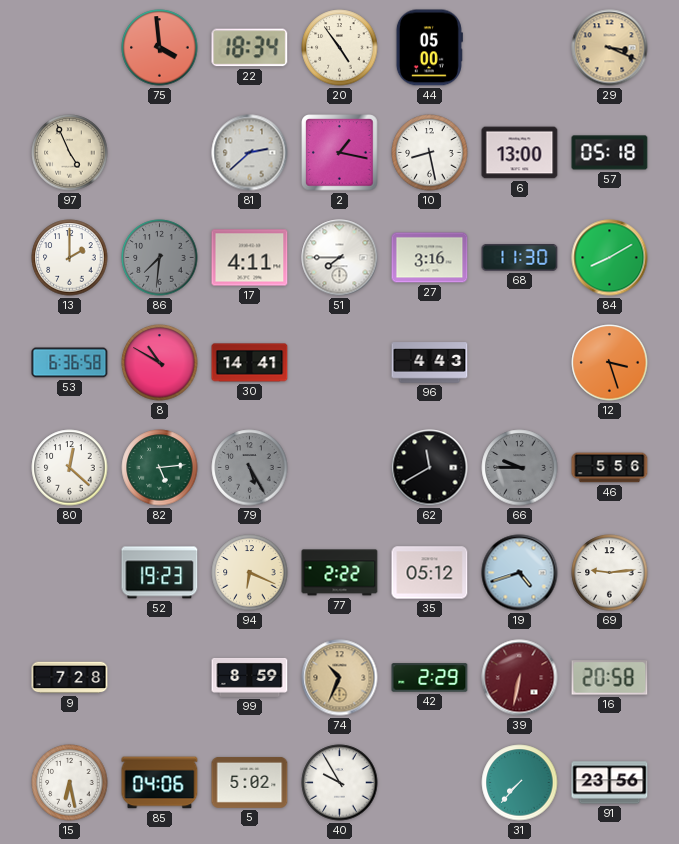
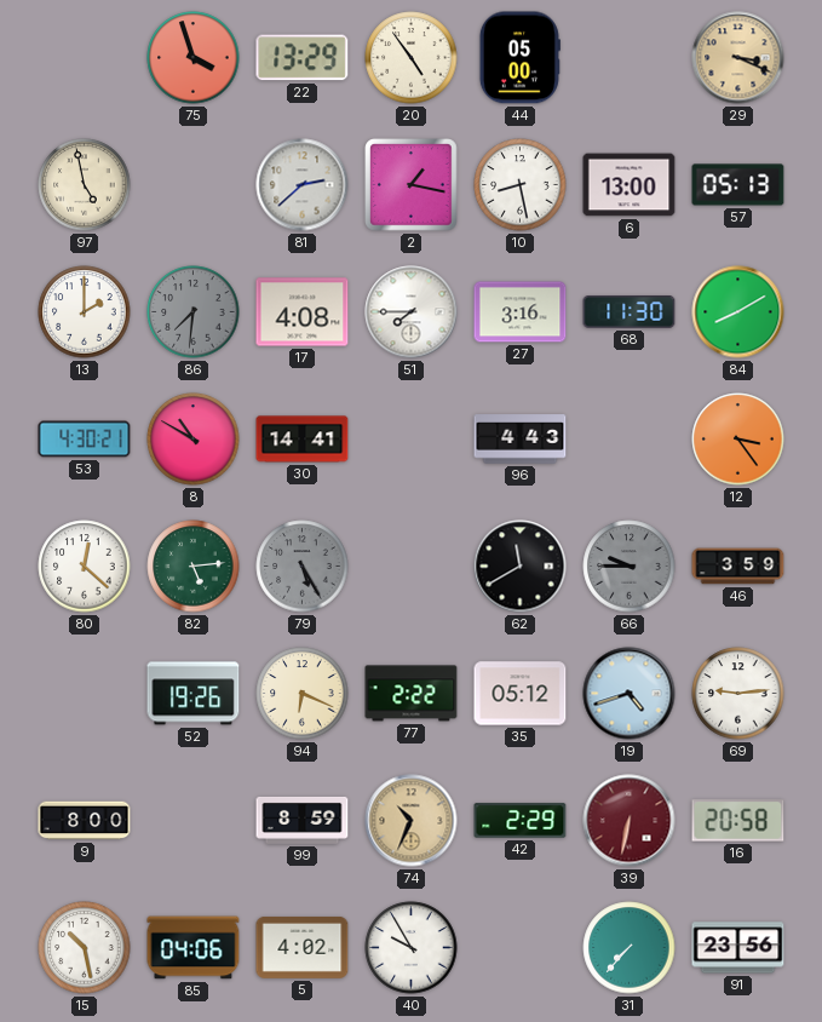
75: 3:59 -> 3:57
22: 18:34 -> 13:29
97: 4:56 -> 4:58
57: 05:18 -> 05:13
17: 4:11 -> 4:08
53: 6:36 -> 4:30
12: 3:27 -> 3:24
46: 5:56 -> 3:59
52: 19:23 -> 19:26
9: 7:28 -> 8:00
15: 6:28 -> 10:28
5: 5:02 -> 4:02
